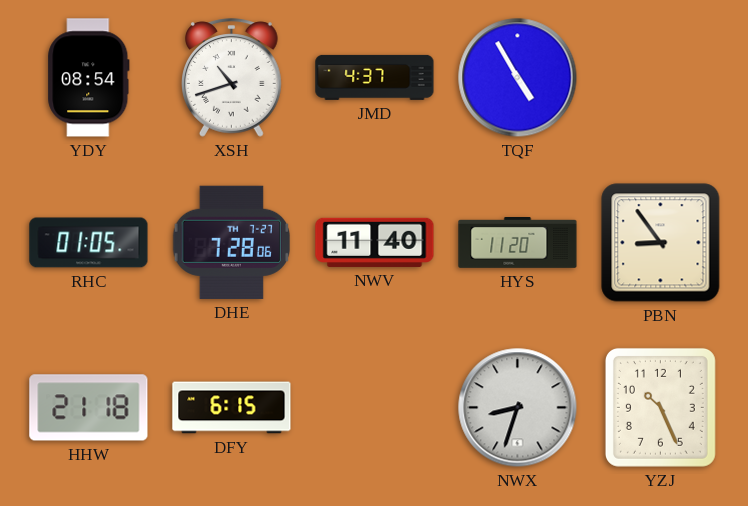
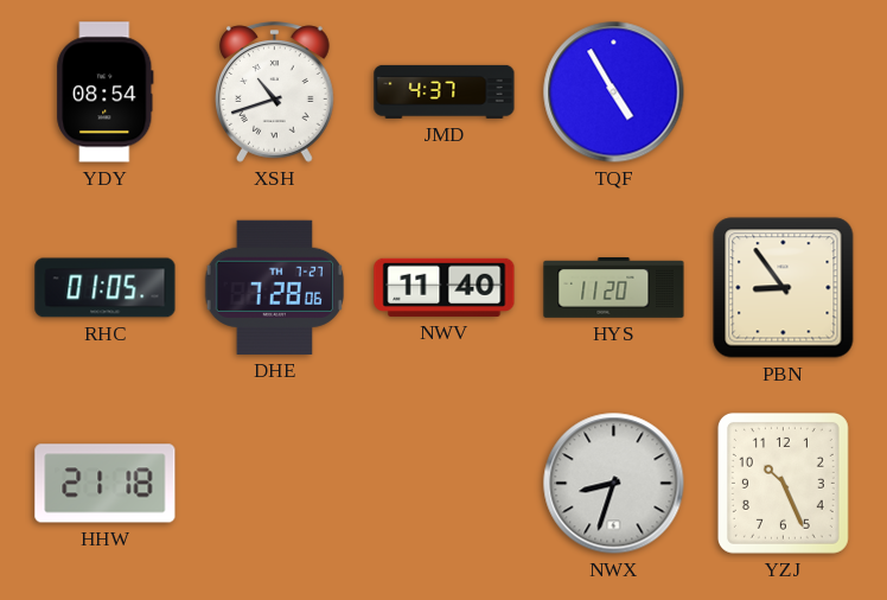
DFY: 6:15 -> none
